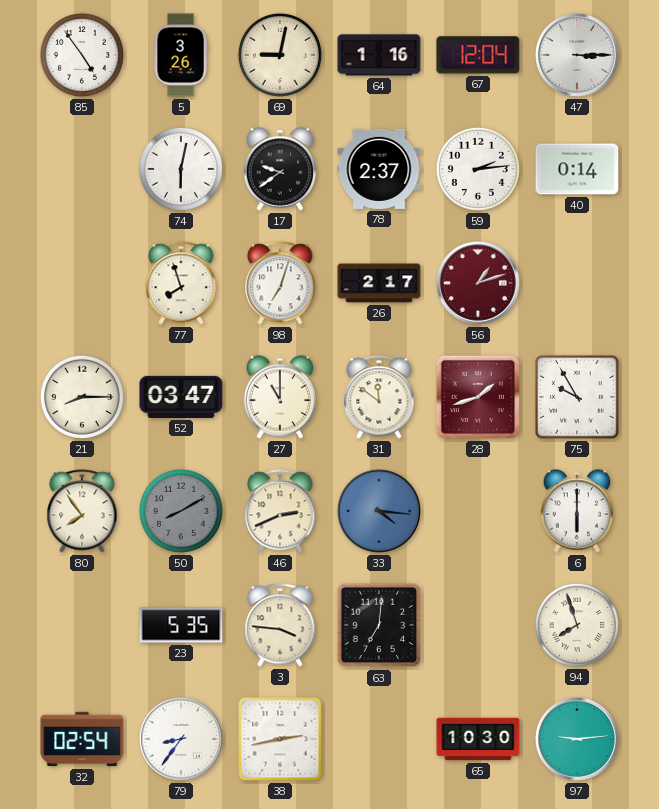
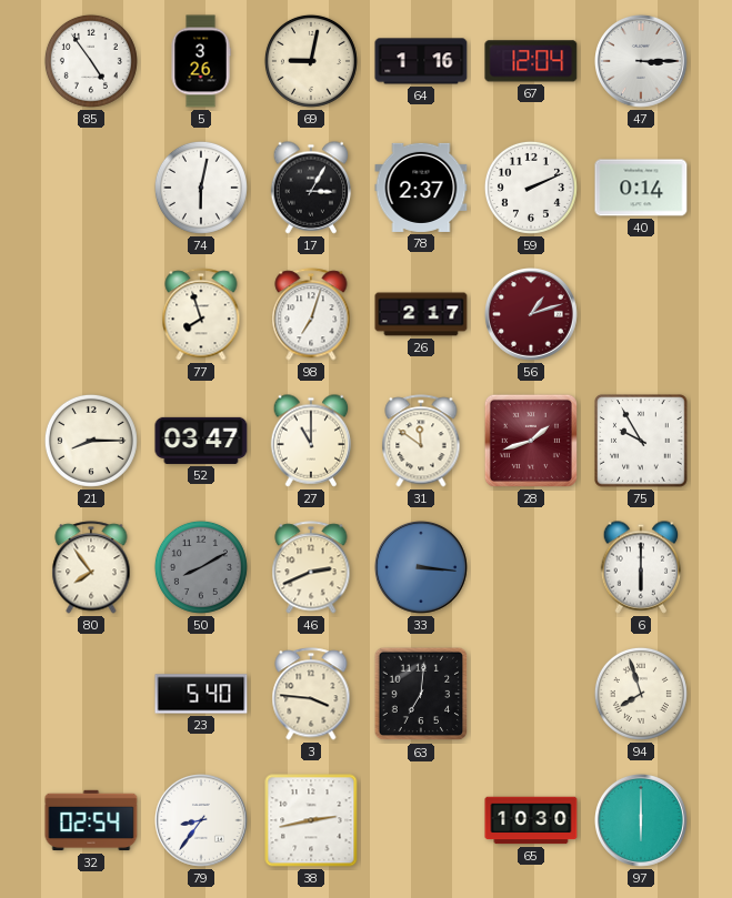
17: 9:39 -> 3:05
59: 2:14 -> 2:11
33: 4:16 -> 3:16
23: 5:35 -> 5:40
97: 9:14 -> 6:00
